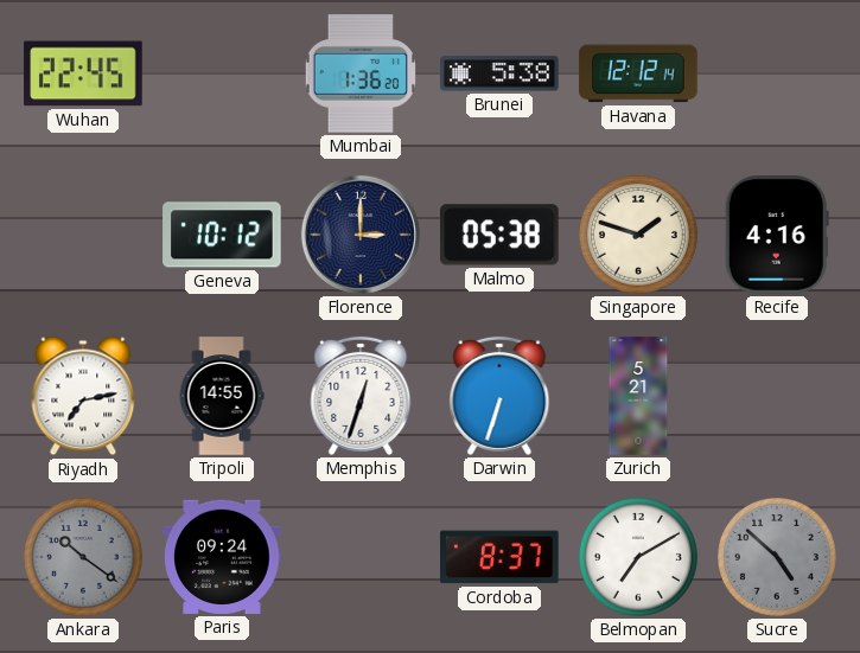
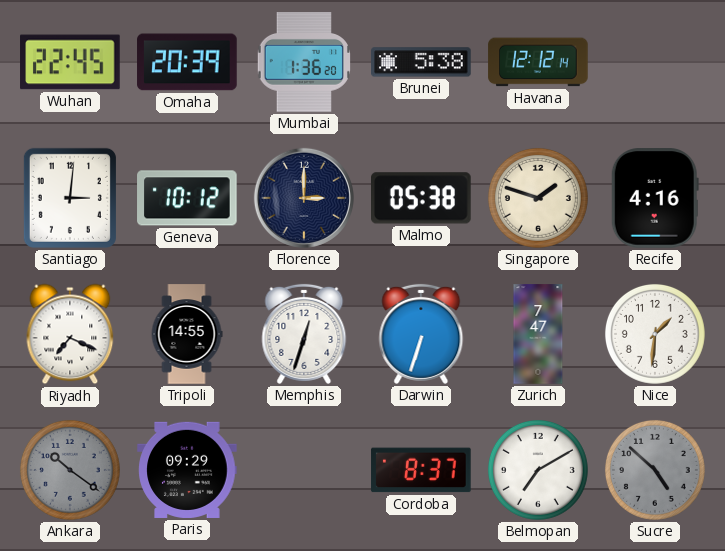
Omaha: none -> 20:39
Santiago: none -> 3:01
Riyadh: 7:13 -> 7:19
Zurich: 5:21 -> 7:47
Nice: none -> 1:31
Paris: 09:24 -> 09:29
